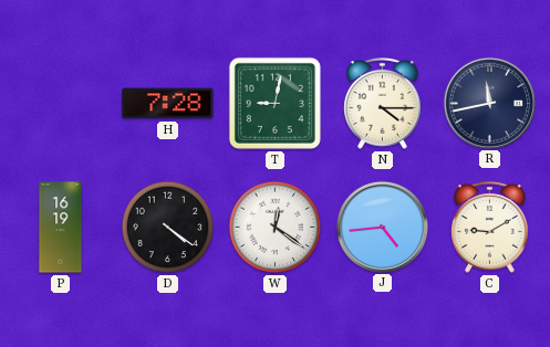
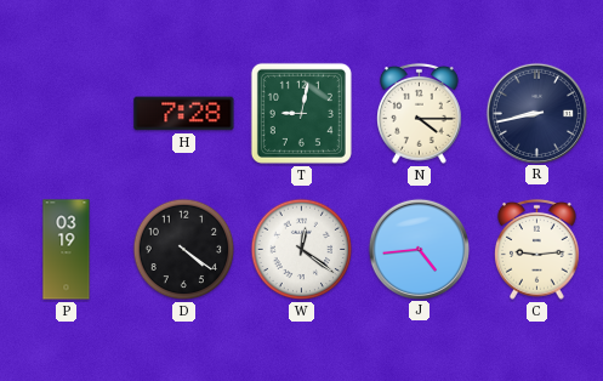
R: 11:43 -> 8:43
P: 16:19 -> 03:19
C: 9:10 -> 9:14
